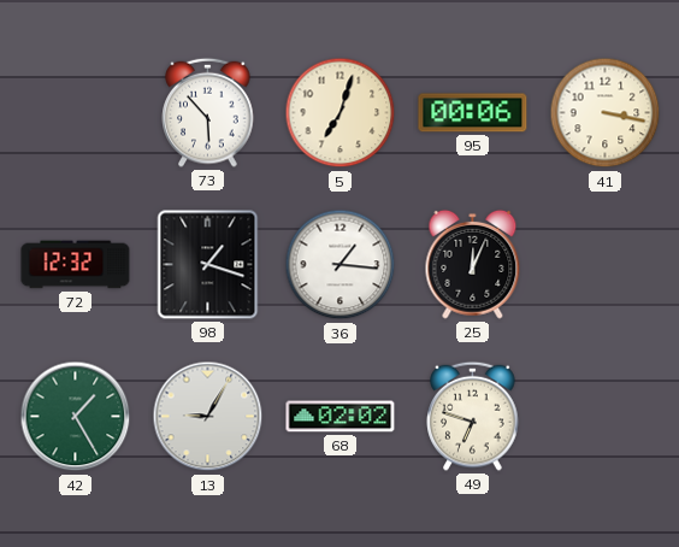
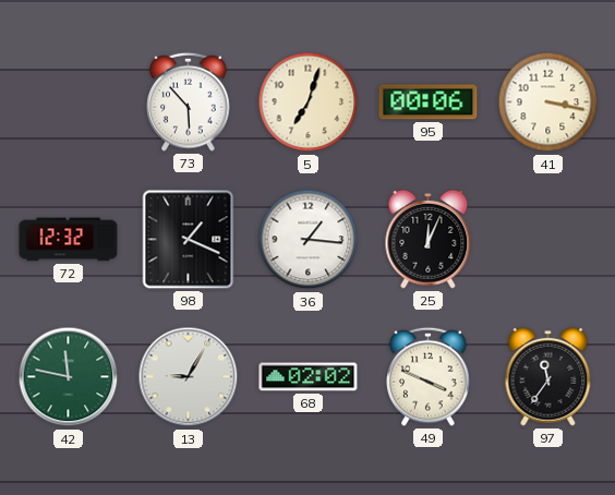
98: 1:18 -> 1:19
42: 1:25 -> 11:47
49: 6:48 -> 3:49
97: none -> 11:36
